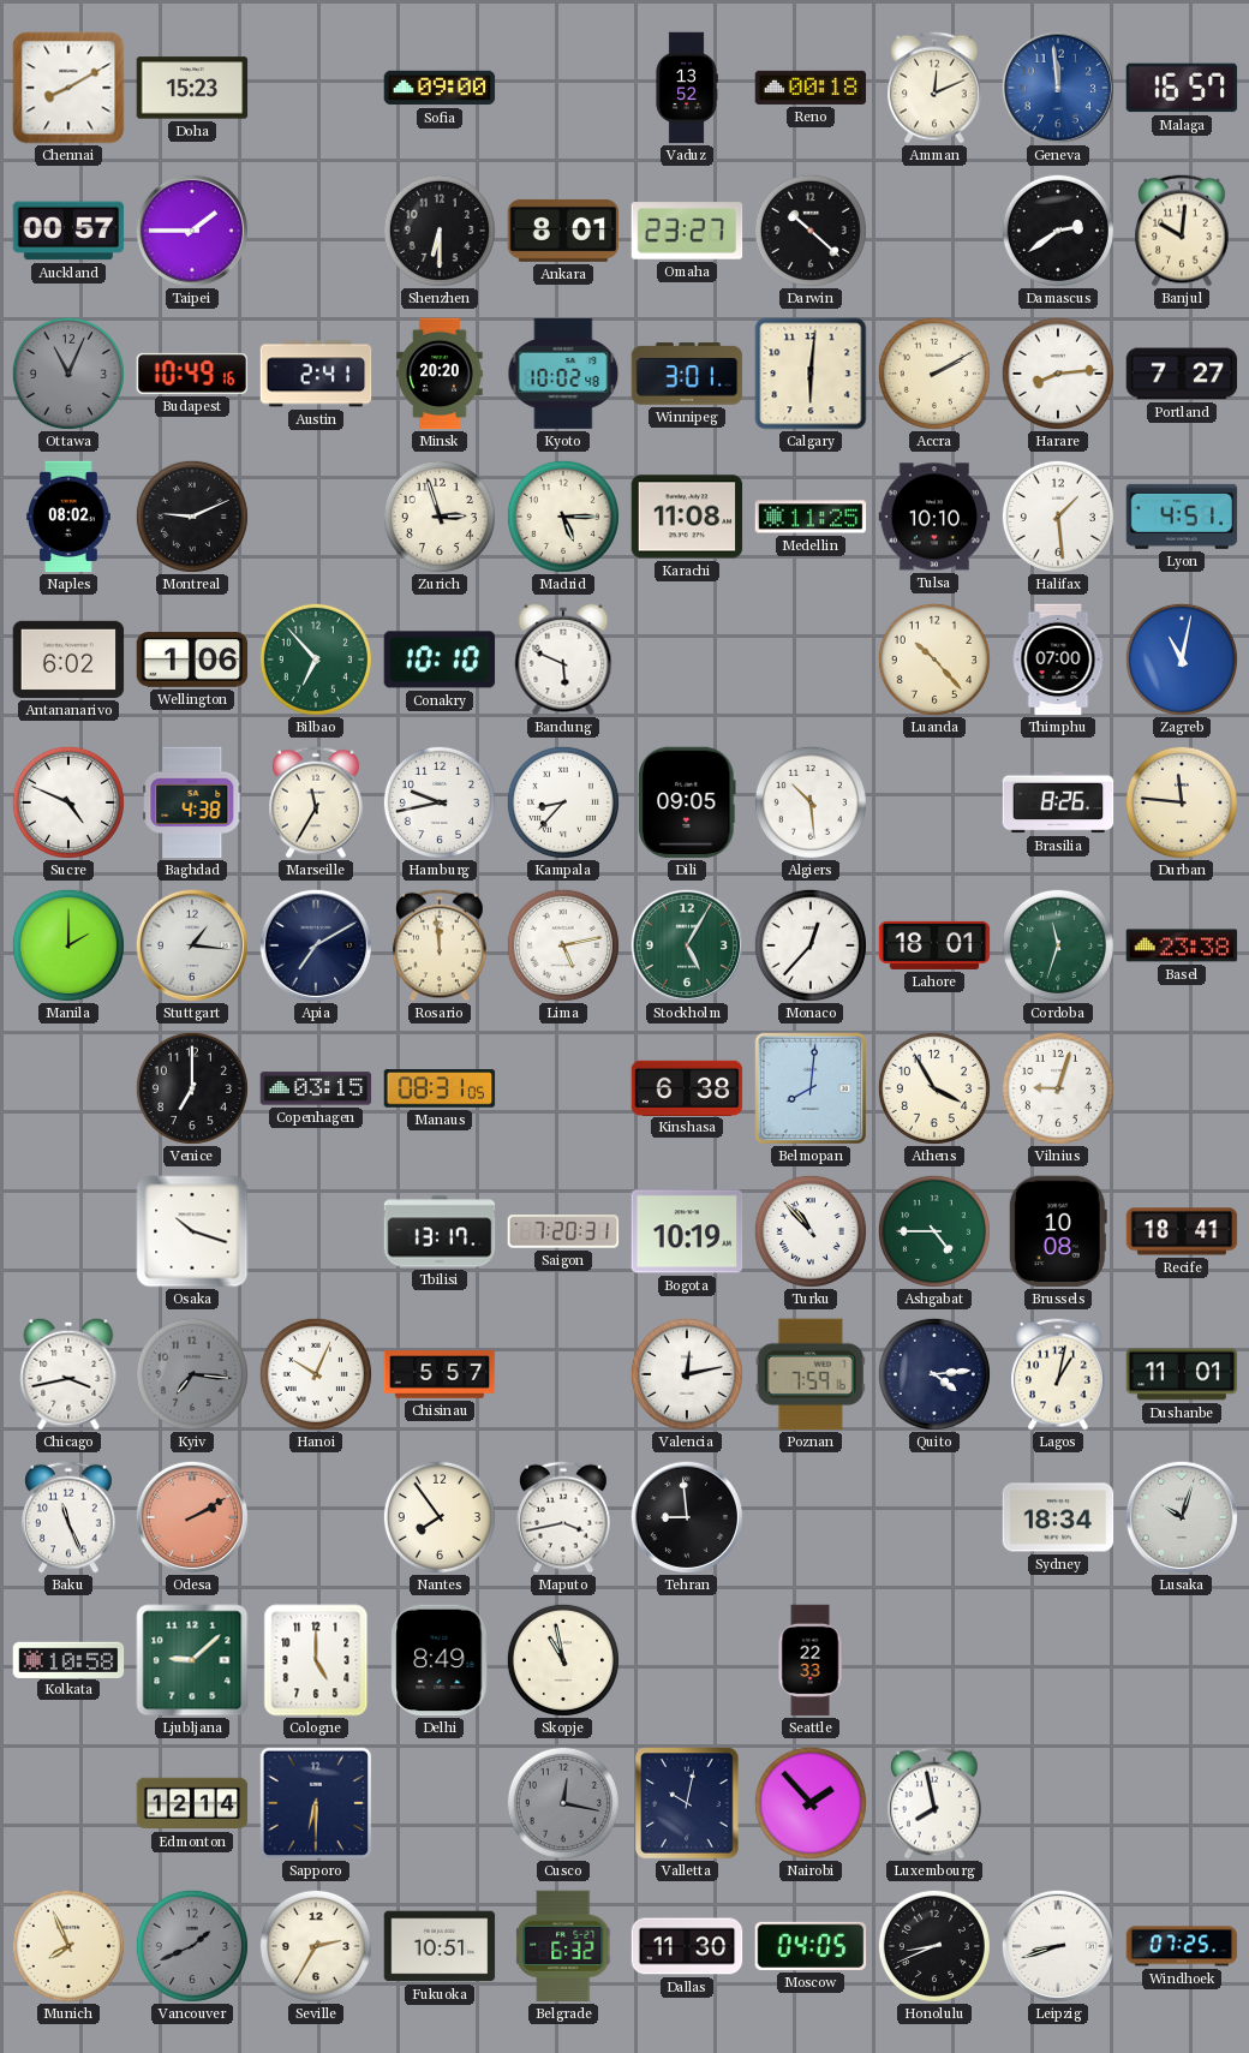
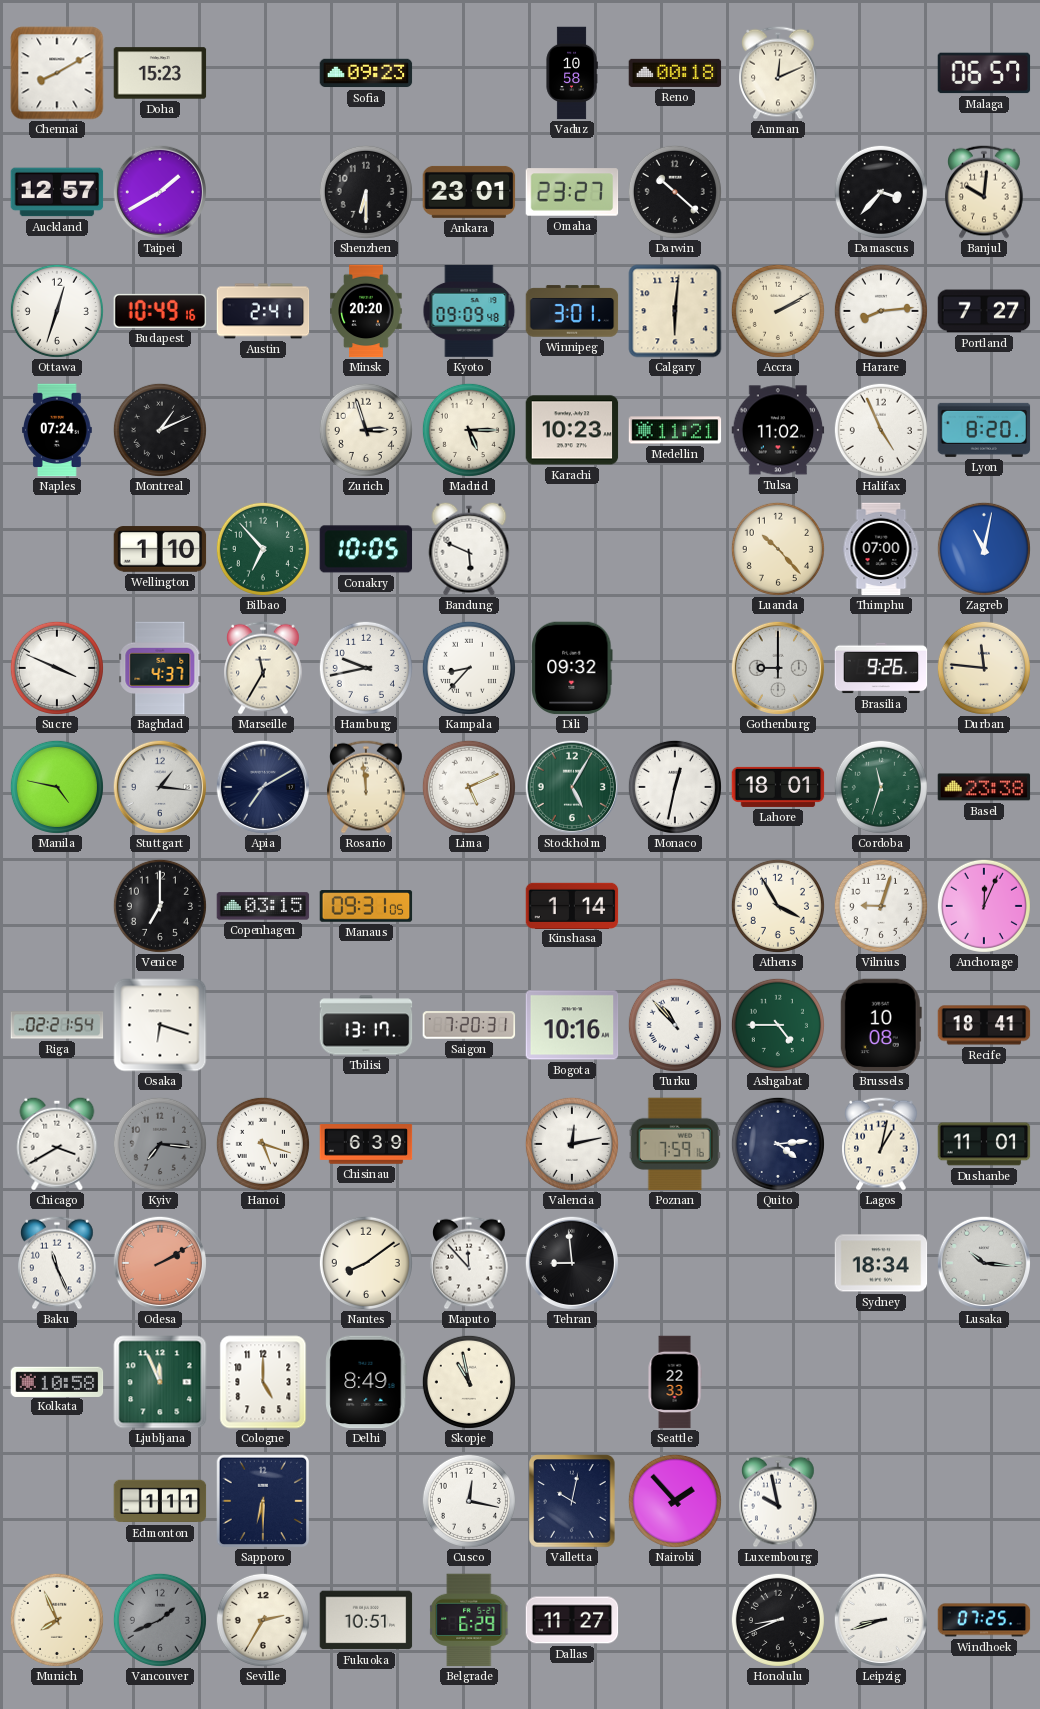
Sofia: 09:00 -> 09:23
Vaduz: 13:52 -> 10:58
Geneva: 11:59 -> none
Malaga: 16:57 -> 06:57
Auckland: 00:57 -> 12:57
Taipei: 1:45 -> 1:40
Ankara: 8:01 -> 23:01
Damascus: 2:39 -> 3:37
Ottawa: 11:04 -> 12:33
Ottawa dial: grey -> white
Kyoto: 10:02 -> 09:09
Naples: 08:02 -> 07:24
Montreal: 9:11 -> 1:11
Karachi: 11:08 -> 10:23
Medellin: 11:25 -> 11:21
Tulsa: 10:10 -> 11:02
Halifax: 1:29 -> 4:56
Lyon: 4:51 -> 8:20
Antananarivo: 6:02 -> none
Wellington: 1:06 -> 1:10
Conakry: 10:10 -> 10:05
Sucre: 4:49 -> 3:49
Baghdad: 4:38 -> 4:37
Dili: 09:05 -> 09:32
Algiers: 10:29 -> none
Gothenburg: none -> 9:00
Brasilia: 8:26 -> 9:26
Manila: 2:00 -> 4:47
Lima: 5:13 -> 5:11
Monaco: 12:37 -> 12:32
Manaus: 08:31 -> 09:31
Kinshasa: 6:38 -> 1:14
Belmopan: 8:01 -> none
Anchorage: none -> 12:04
Riga: none -> 02:21
Osaka: 10:18 -> 6:18
Bogota: 10:19 -> 10:16
Chicago: 3:43 -> 3:40
Hanoi: 10:04 -> 5:18
Chisinau: 5:57 -> 6:39
Nantes: 7:54 -> 8:09
Maputo: 3:43 -> 11:53
Lusaka: 10:03 -> 10:16
Ljubljana: 9:08 -> 11:56
Edmonton: 12:14 -> 1:11
Cusco dial: grey -> white
Luxembourg: 7:58 -> 9:58
Belgrade: 6:32 -> 6:29
Dallas: 11:30 -> 11:27
Moscow: 04:05 -> none
